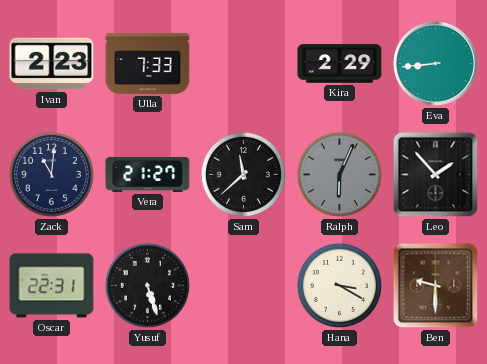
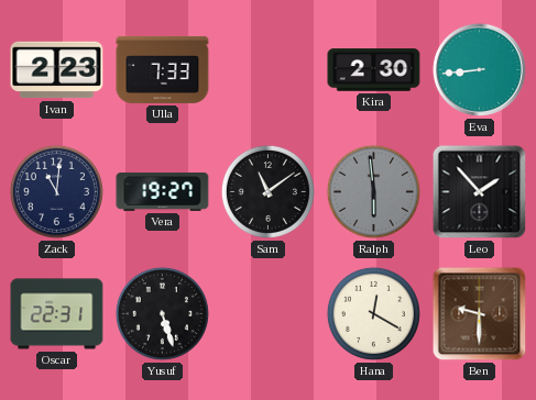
Kira: 2:29 -> 2:30
Vera: 21:27 -> 19:27
Sam: 11:38 -> 11:09
Ralph: 6:04 -> 5:59
Hana: 3:20 -> 12:20
